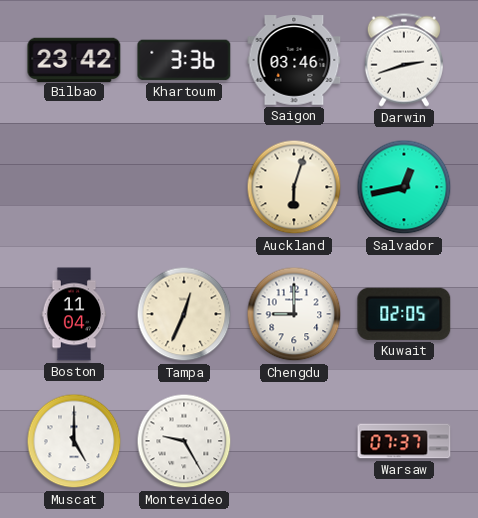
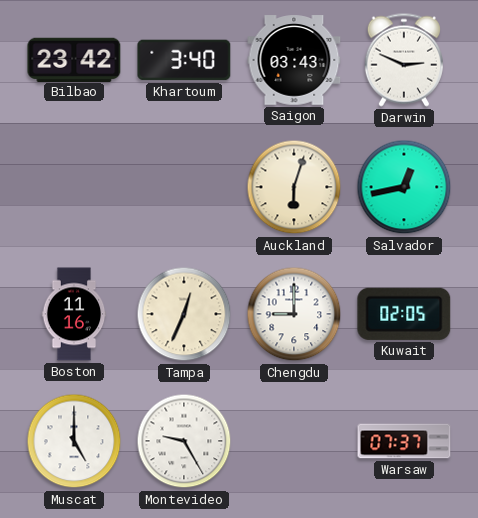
Khartoum: 3:36 -> 3:40
Saigon: 03:46 -> 03:43
Darwin: 2:42 -> 2:49
Boston: 11:04 -> 11:16
